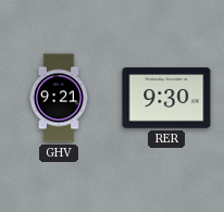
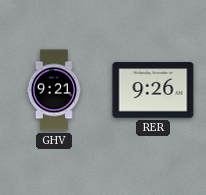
RER: 9:30 -> 9:26
